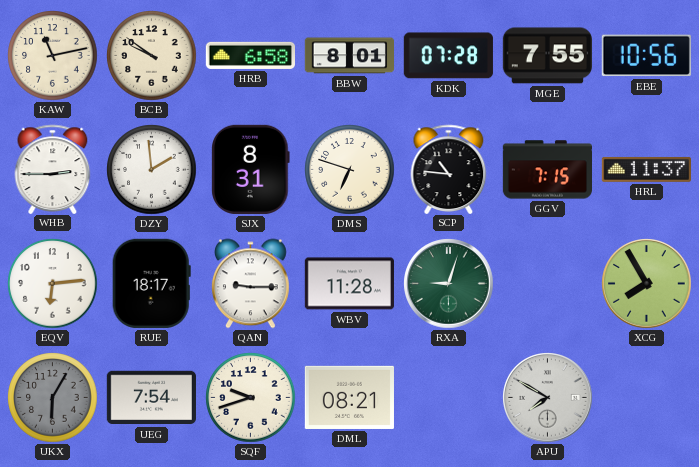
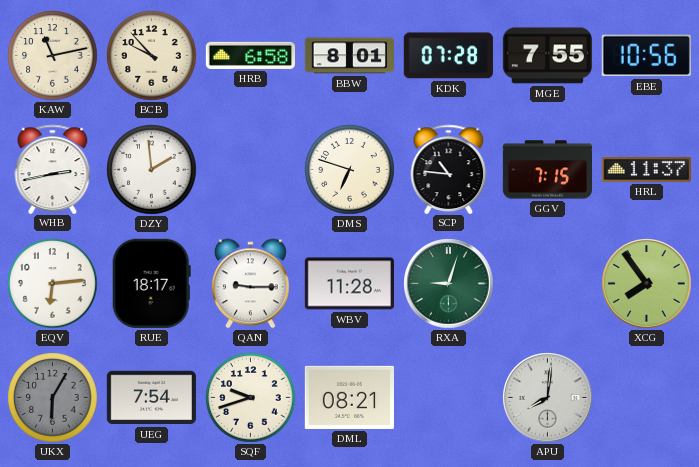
BCB: 9:51 -> 9:53
WHB: 2:45 -> 2:43
SJX: 8:31 -> none
XCG: 7:55 -> 7:54
APU: 7:50 -> 8:01
